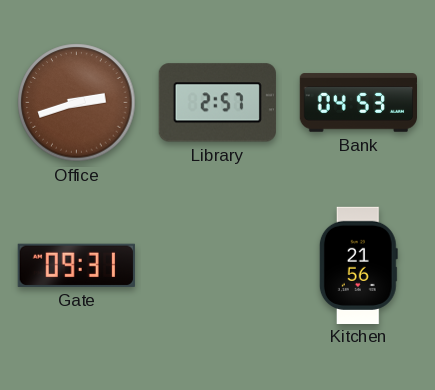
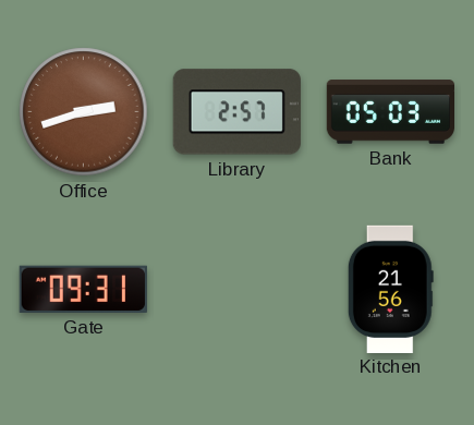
Bank: 04:53 -> 05:03
